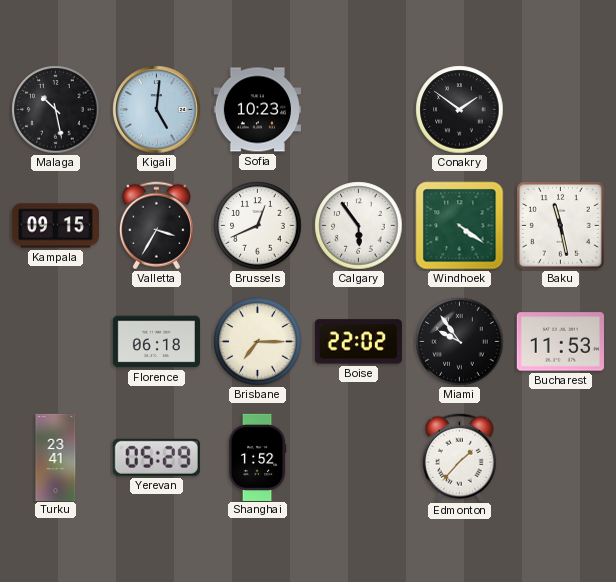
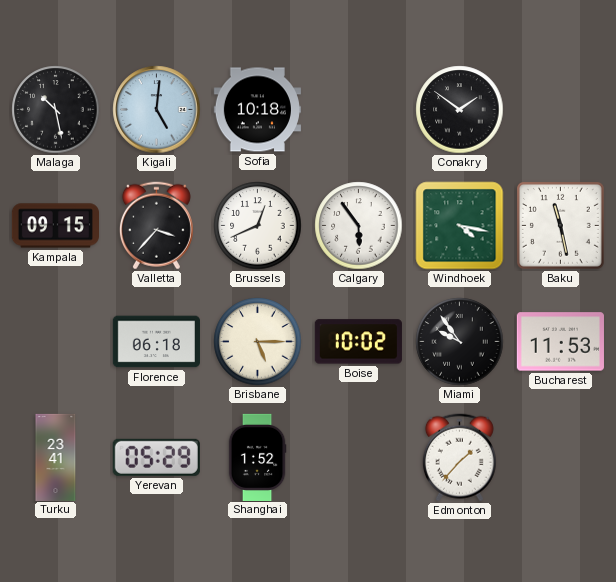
Sofia: 10:23 -> 10:18
Valletta: 3:35 -> 3:37
Windhoek: 4:21 -> 4:17
Brisbane: 7:15 -> 5:15
Boise: 22:02 -> 10:02
